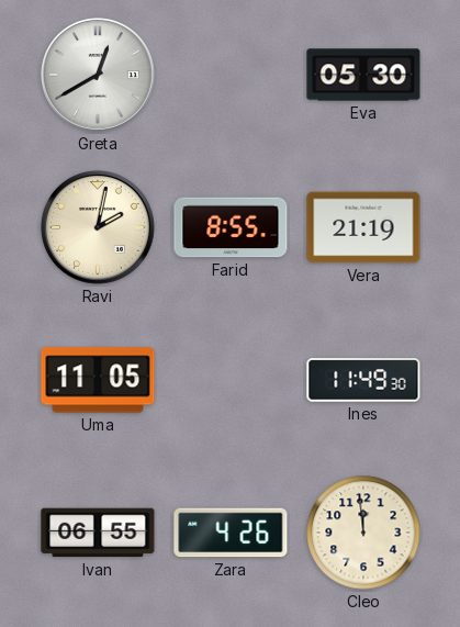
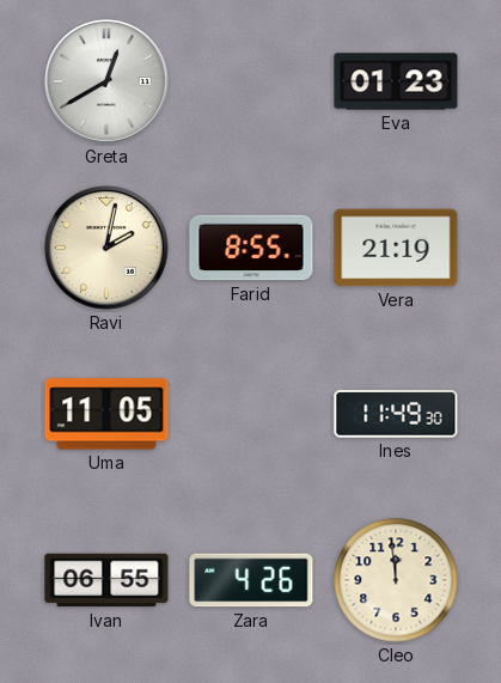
Eva: 05:30 -> 01:23
